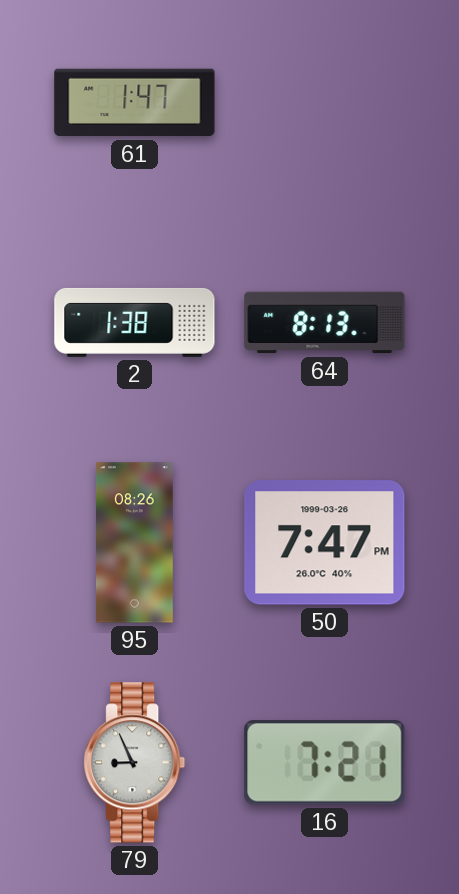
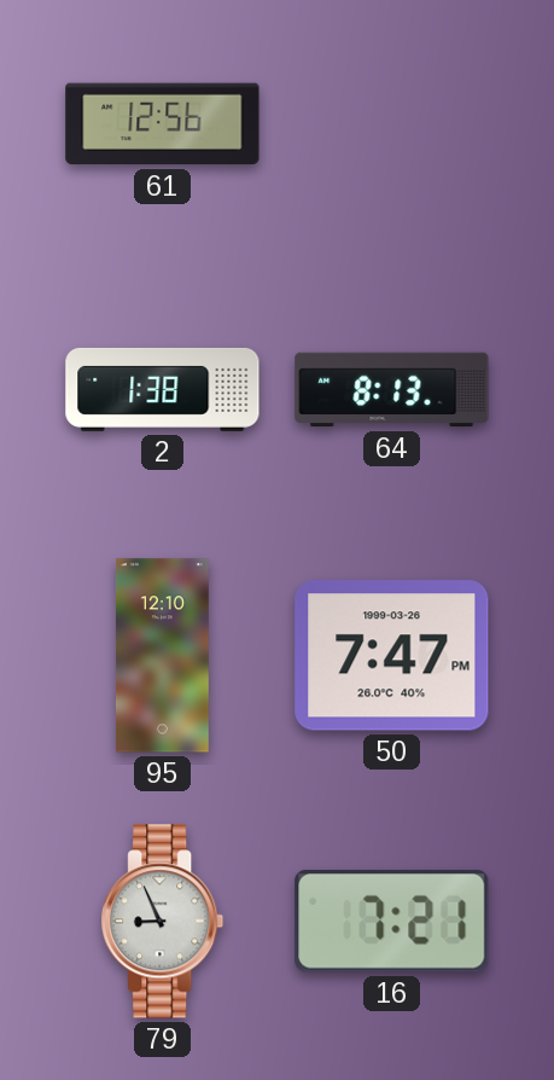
61: 1:47 -> 12:56
95: 08:26 -> 12:10
